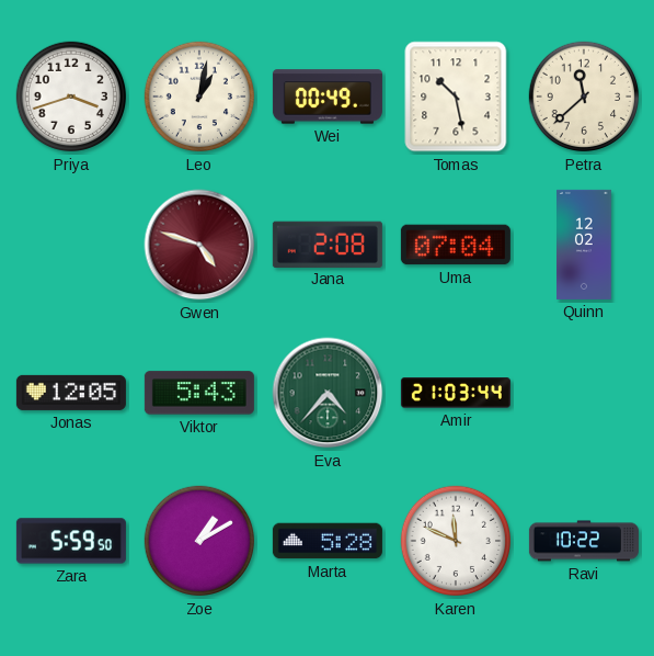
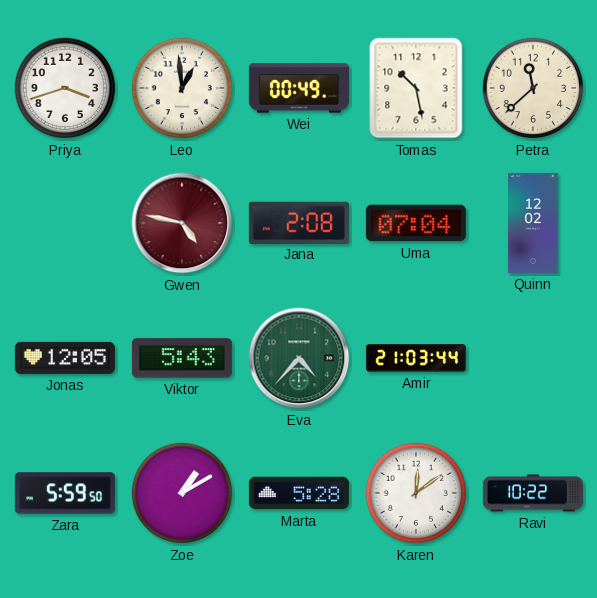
Leo: 1:02 -> 12:59
Gwen: 4:48 -> 4:47
Karen: 11:49 -> 12:09
